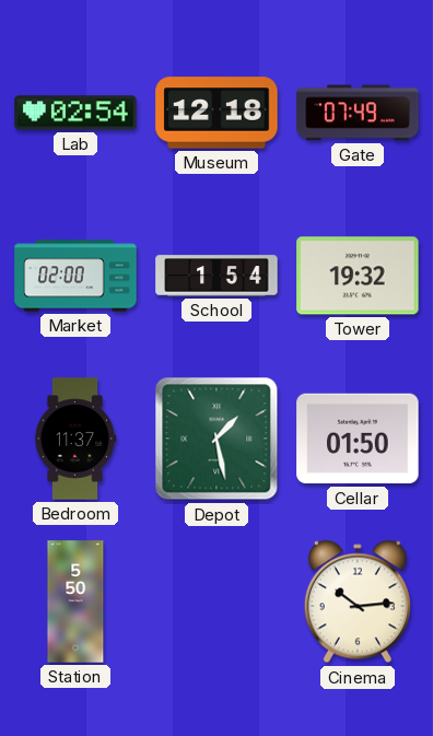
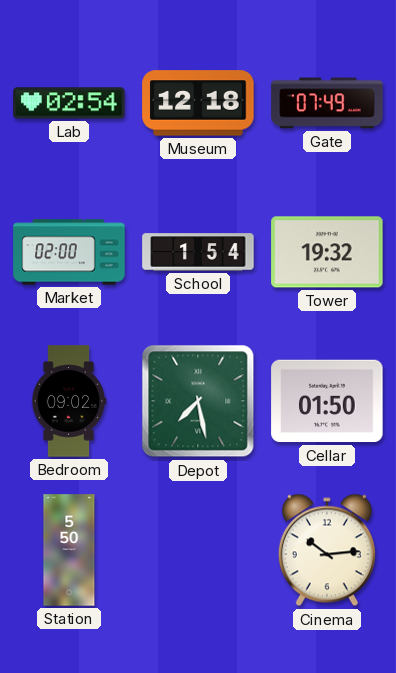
Bedroom: 11:37 -> 09:02
Depot: 1:28 -> 7:28
